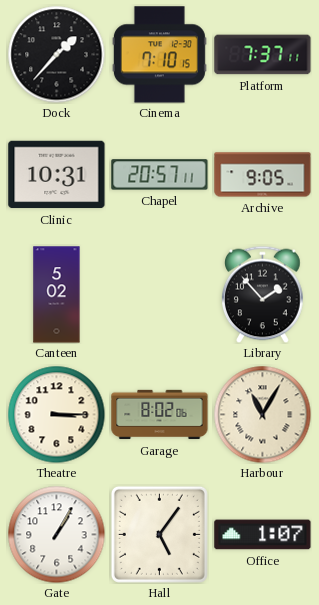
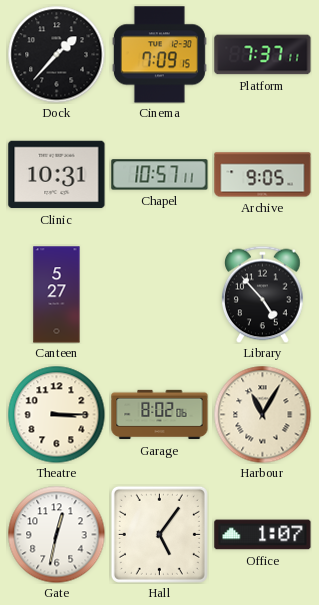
Cinema: 7:10 -> 7:09
Chapel: 20:57 -> 10:57
Canteen: 5:02 -> 5:27
Library: 1:53 -> 4:53
Gate: 1:05 -> 12:32
